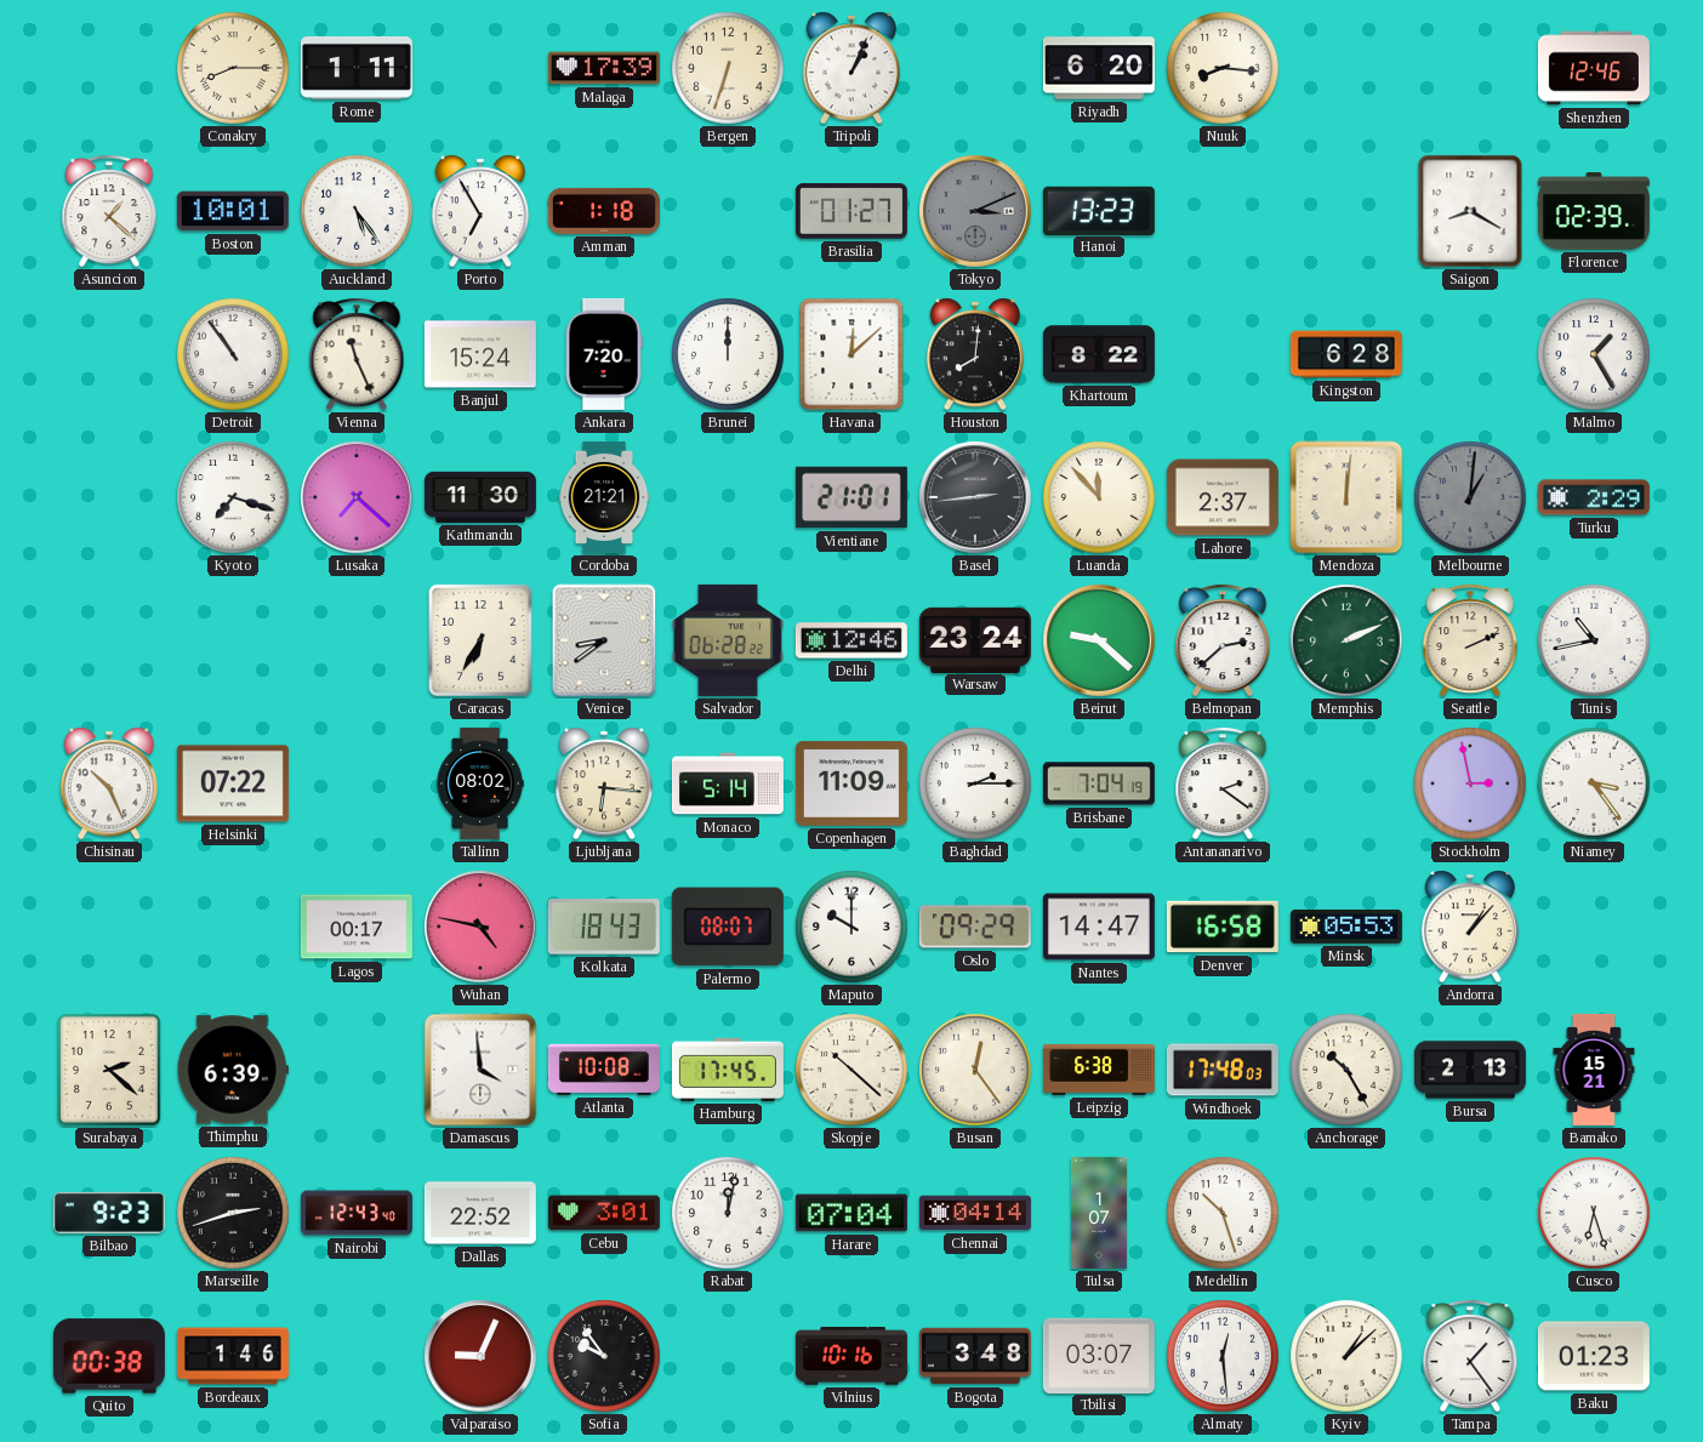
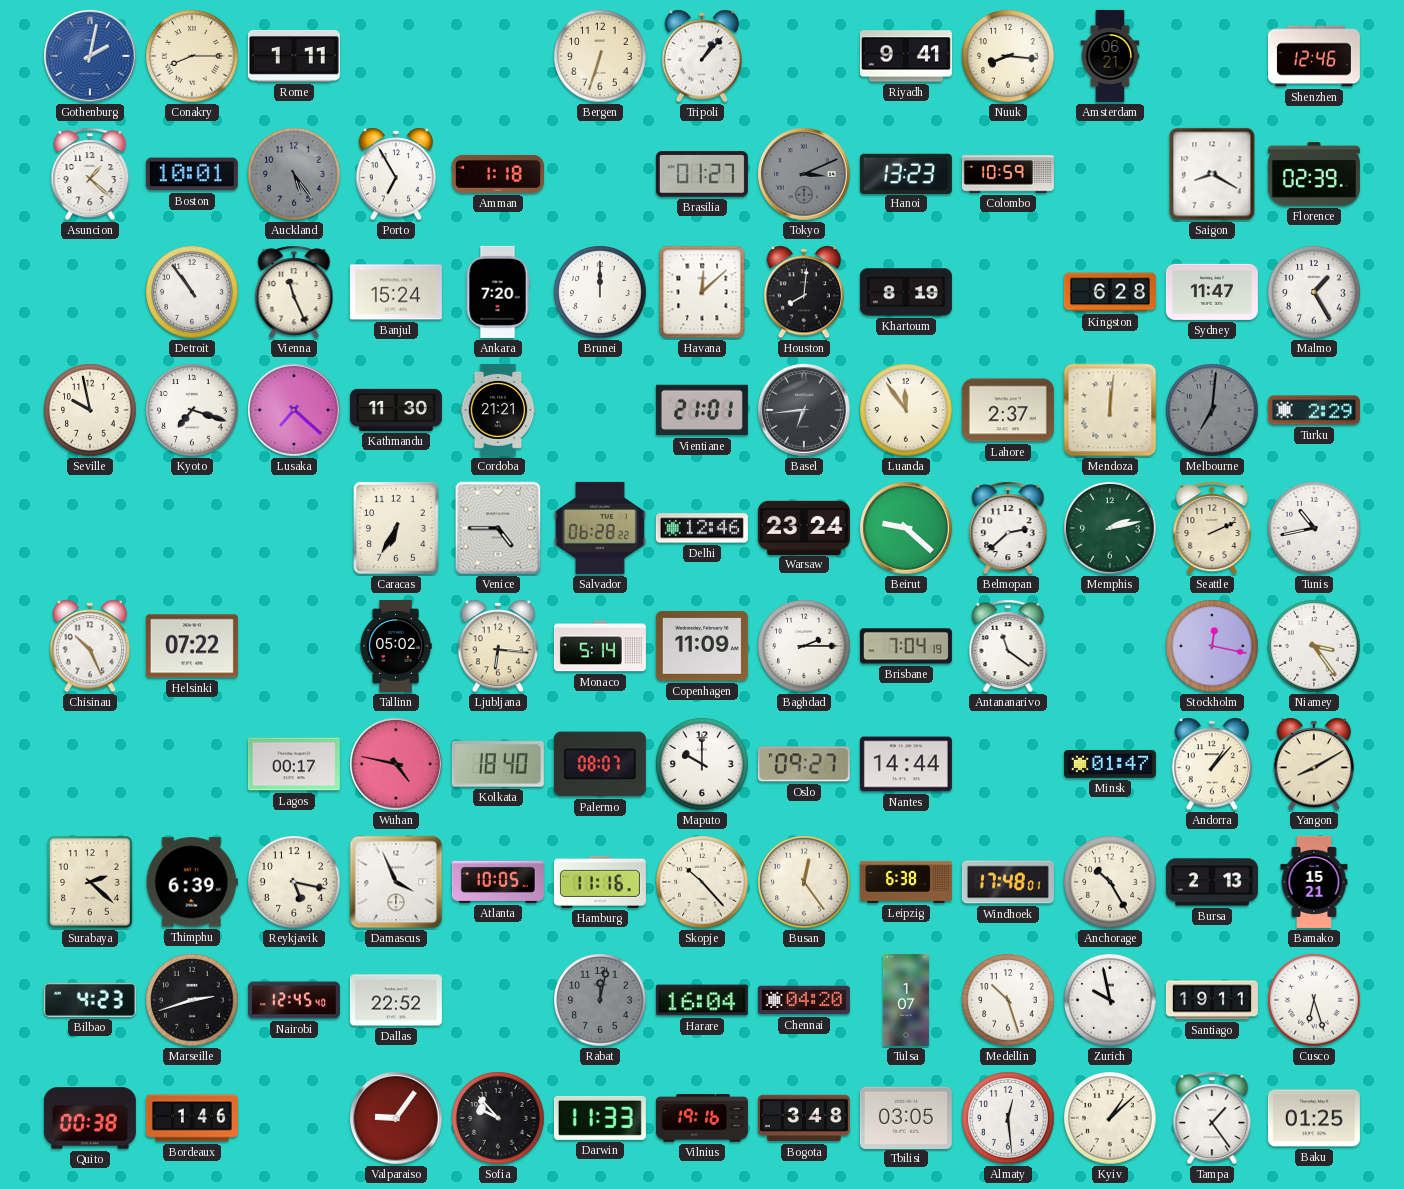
Gothenburg: none -> 2:02
Malaga: 17:39 -> none
Tripoli: 1:04 -> 1:07
Riyadh: 6:20 -> 9:41
Amsterdam: none -> 06:21
Auckland dial: white -> grey
Colombo: none -> 10:59
Khartoum: 8:22 -> 8:19
Sydney: none -> 11:47
Seville: none -> 9:58
Basel: 2:44 -> 6:44
Luanda: 11:53 -> 11:54
Melbourne: 1:01 -> 7:01
Venice: 8:39 -> 4:45
Memphis: 2:11 -> 2:13
Tallinn: 08:02 -> 05:02
Antananarivo: 2:21 -> 11:21
Stockholm: 2:58 -> 12:17
Kolkata: 18:43 -> 18:40
Oslo: 09:29 -> 09:27
Nantes: 14:47 -> 14:44
Denver: 16:58 -> none
Minsk: 05:53 -> 01:47
Yangon: none -> 8:10
Reykjavik: none -> 5:17
Damascus: 3:59 -> 3:56
Atlanta: 10:08 -> 10:05
Hamburg: 17:45 -> 11:16
Skopje: 10:22 -> 10:23
Windhoek: 17:48:03 -> 17:48:01
Bilbao: 9:23 -> 4:23
Nairobi: 12:43 -> 12:45
Cebu: 3:01 -> none
Rabat dial: white -> grey
Harare: 07:04 -> 16:04
Chennai: 04:14 -> 04:20
Zurich: none -> 9:58
Santiago: none -> 19:11
Valparaiso: 9:04 -> 9:06
Sofia: 9:54 -> 9:53
Darwin: none -> 11:33
Vilnius: 10:16 -> 19:16
Tbilisi: 03:07 -> 03:05
Baku: 01:23 -> 01:25
